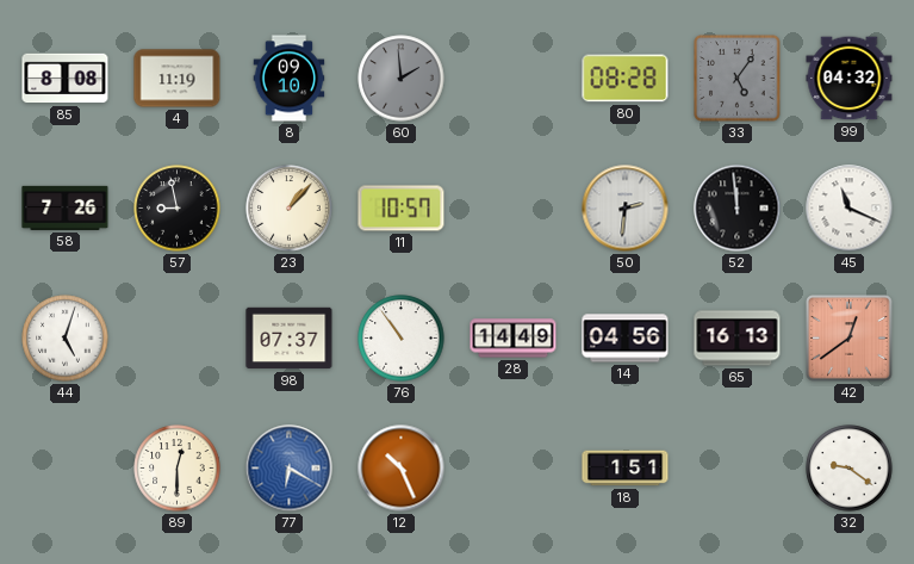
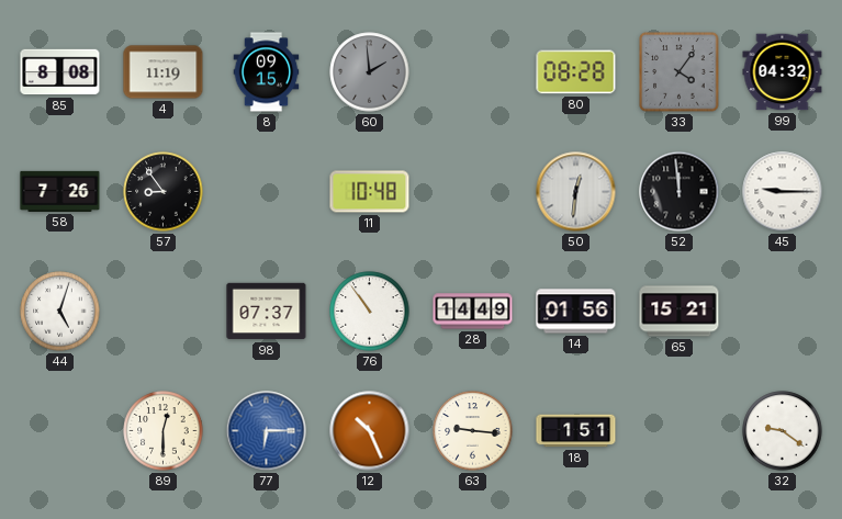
8: 09:10 -> 09:15
33: 5:06 -> 4:06
57: 8:58 -> 8:54
23: 1:07 -> none
11: 10:57 -> 10:48
50: 2:31 -> 12:31
45: 11:19 -> 9:15
14: 04:56 -> 01:56
65: 16:13 -> 15:21
42: 12:39 -> none
77: 6:20 -> 6:15
63: none -> 9:16
